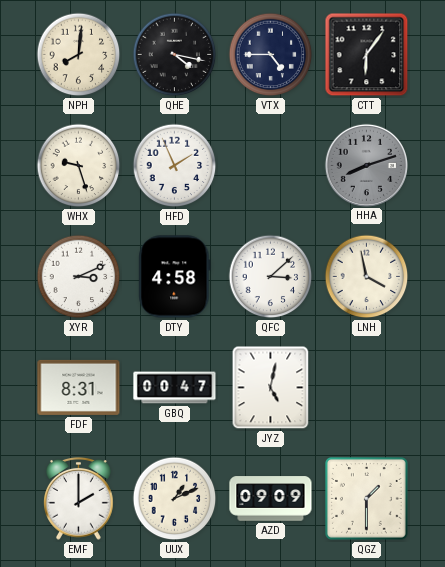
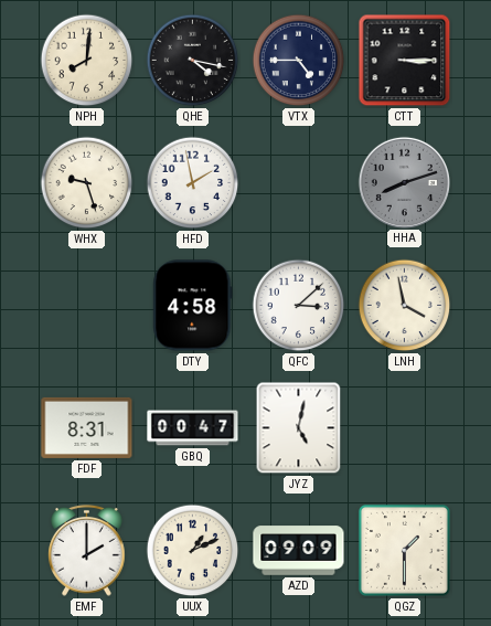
CTT: 6:06 -> 3:15
HFD: 1:56 -> 1:58
XYR: 3:11 -> none
